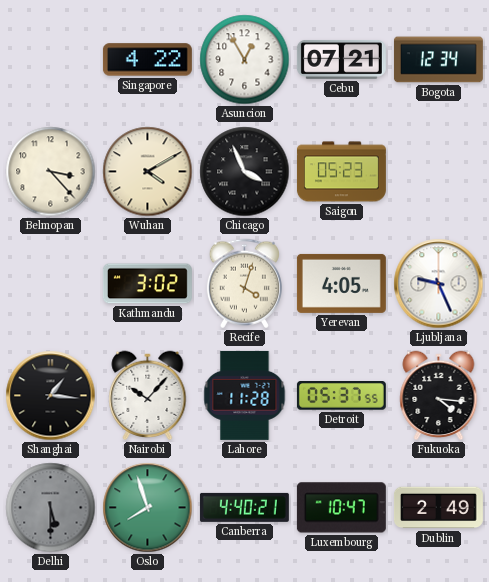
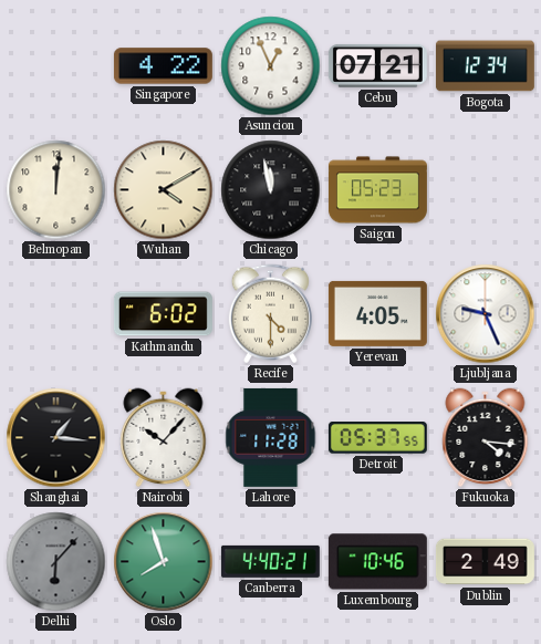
Asuncion: 12:55 -> 12:56
Belmopan: 3:23 -> 12:01
Chicago: 3:56 -> 11:58
Kathmandu: 3:02 -> 6:02
Recife: 4:03 -> 4:30
Delhi: 5:30 -> 6:07
Luxembourg: 10:47 -> 10:46
